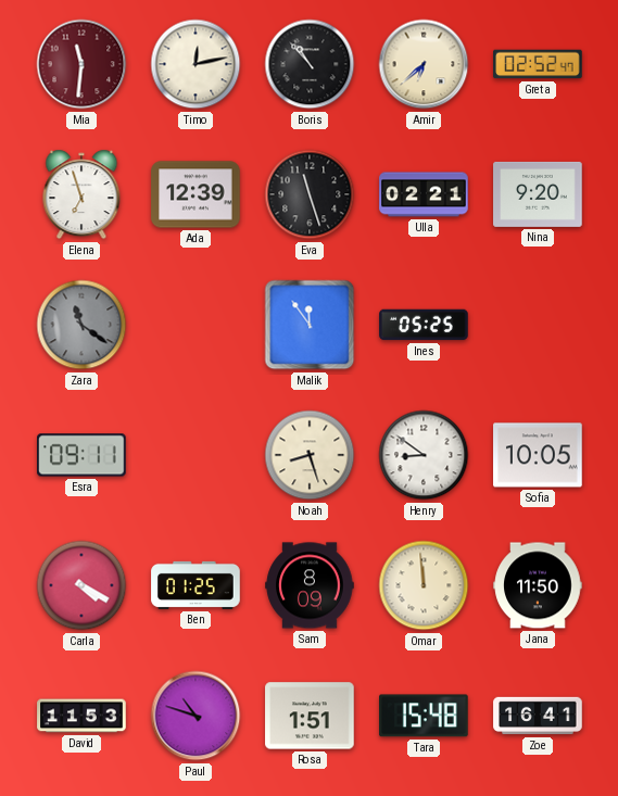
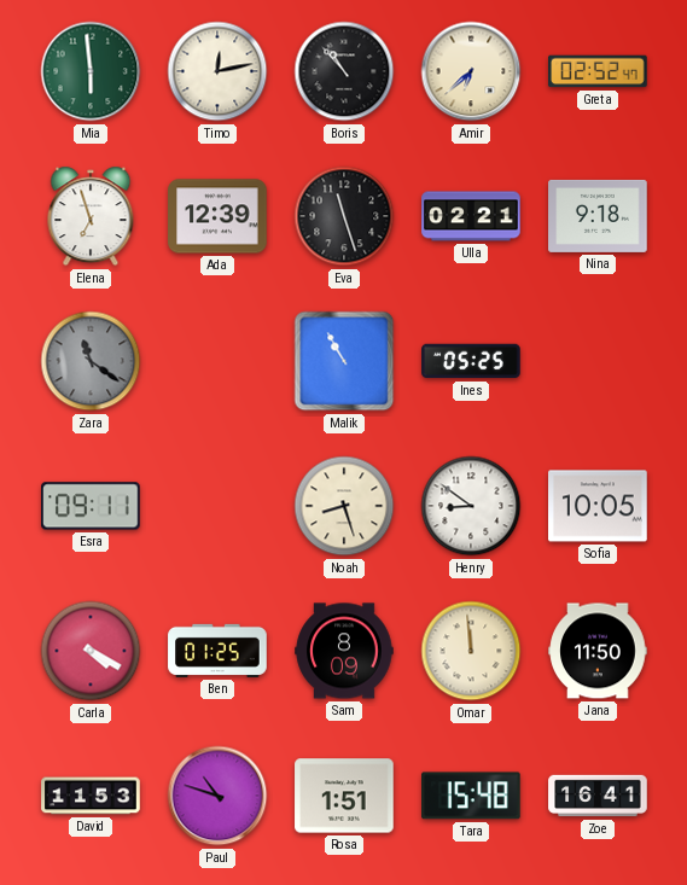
Mia: 11:31 -> 5:59
Mia dial: burgundy -> green
Nina: 9:20 -> 9:18
Malik: 11:54 -> 10:55
